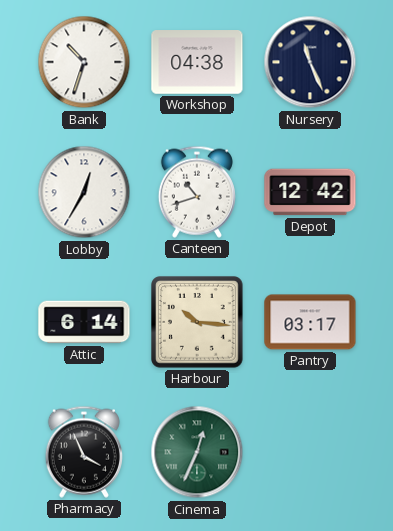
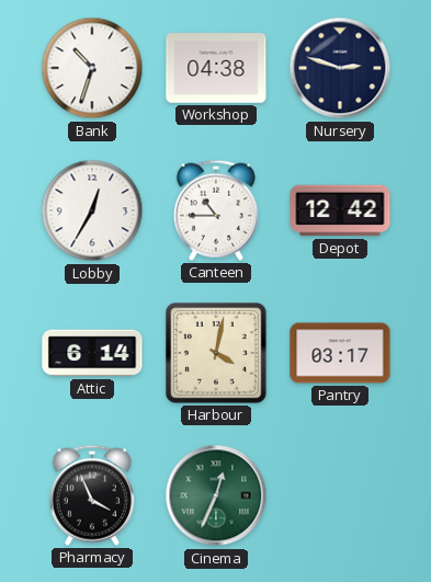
Nursery: 11:26 -> 2:48
Canteen: 10:42 -> 10:45
Harbour: 10:16 -> 4:02
